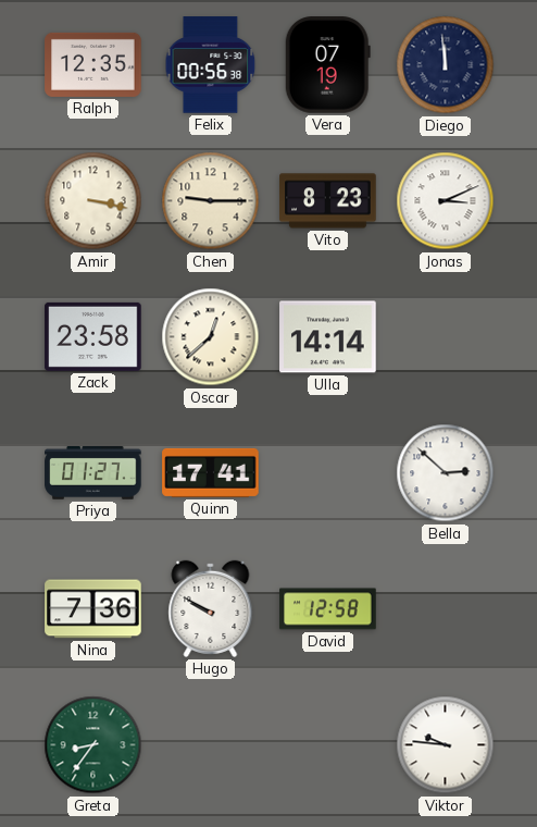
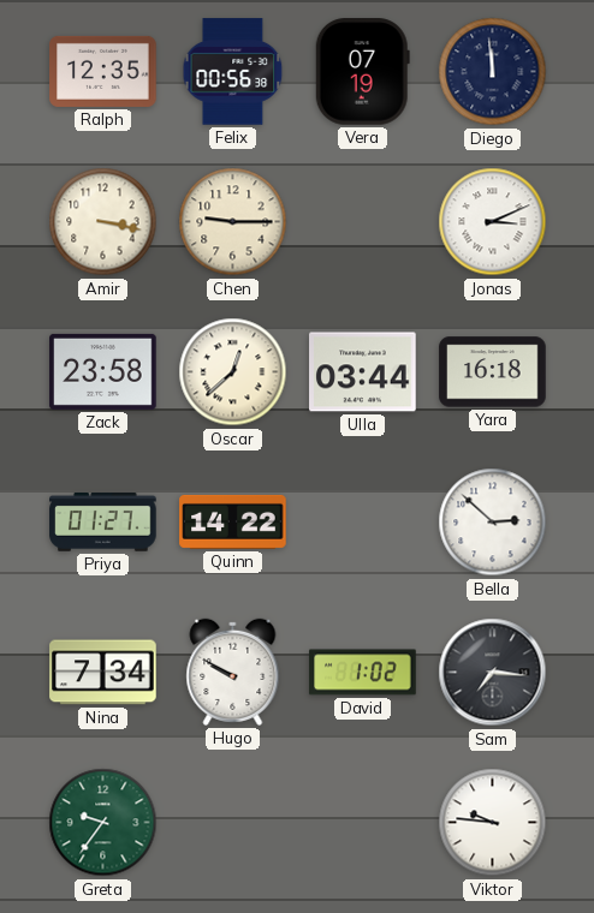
Vito: 8:23 -> none
Ulla: 14:14 -> 03:44
Yara: none -> 16:18
Quinn: 17:41 -> 14:22
Nina: 7:36 -> 7:34
David: 12:58 -> 1:02
Sam: none -> 7:16
Greta: 8:36 -> 9:36
